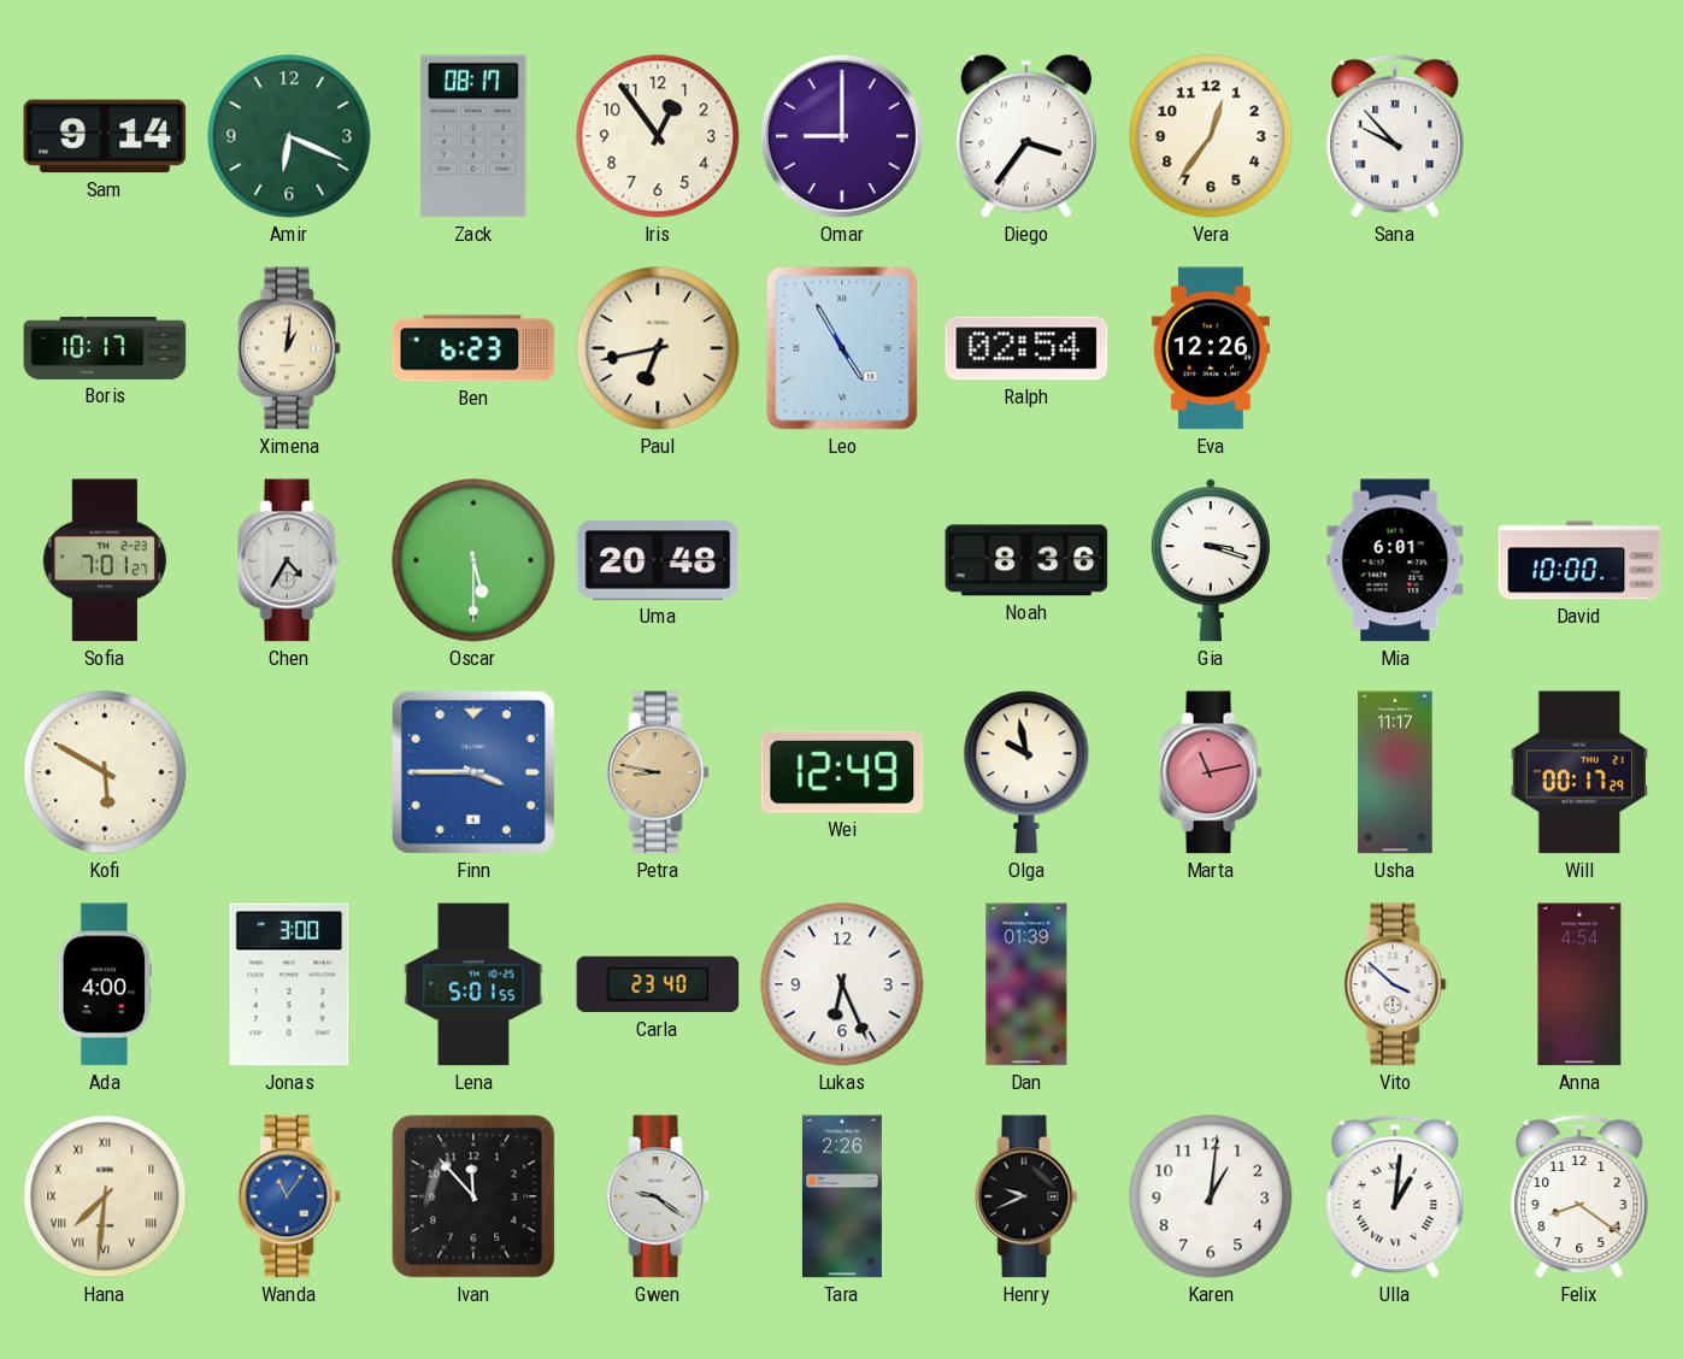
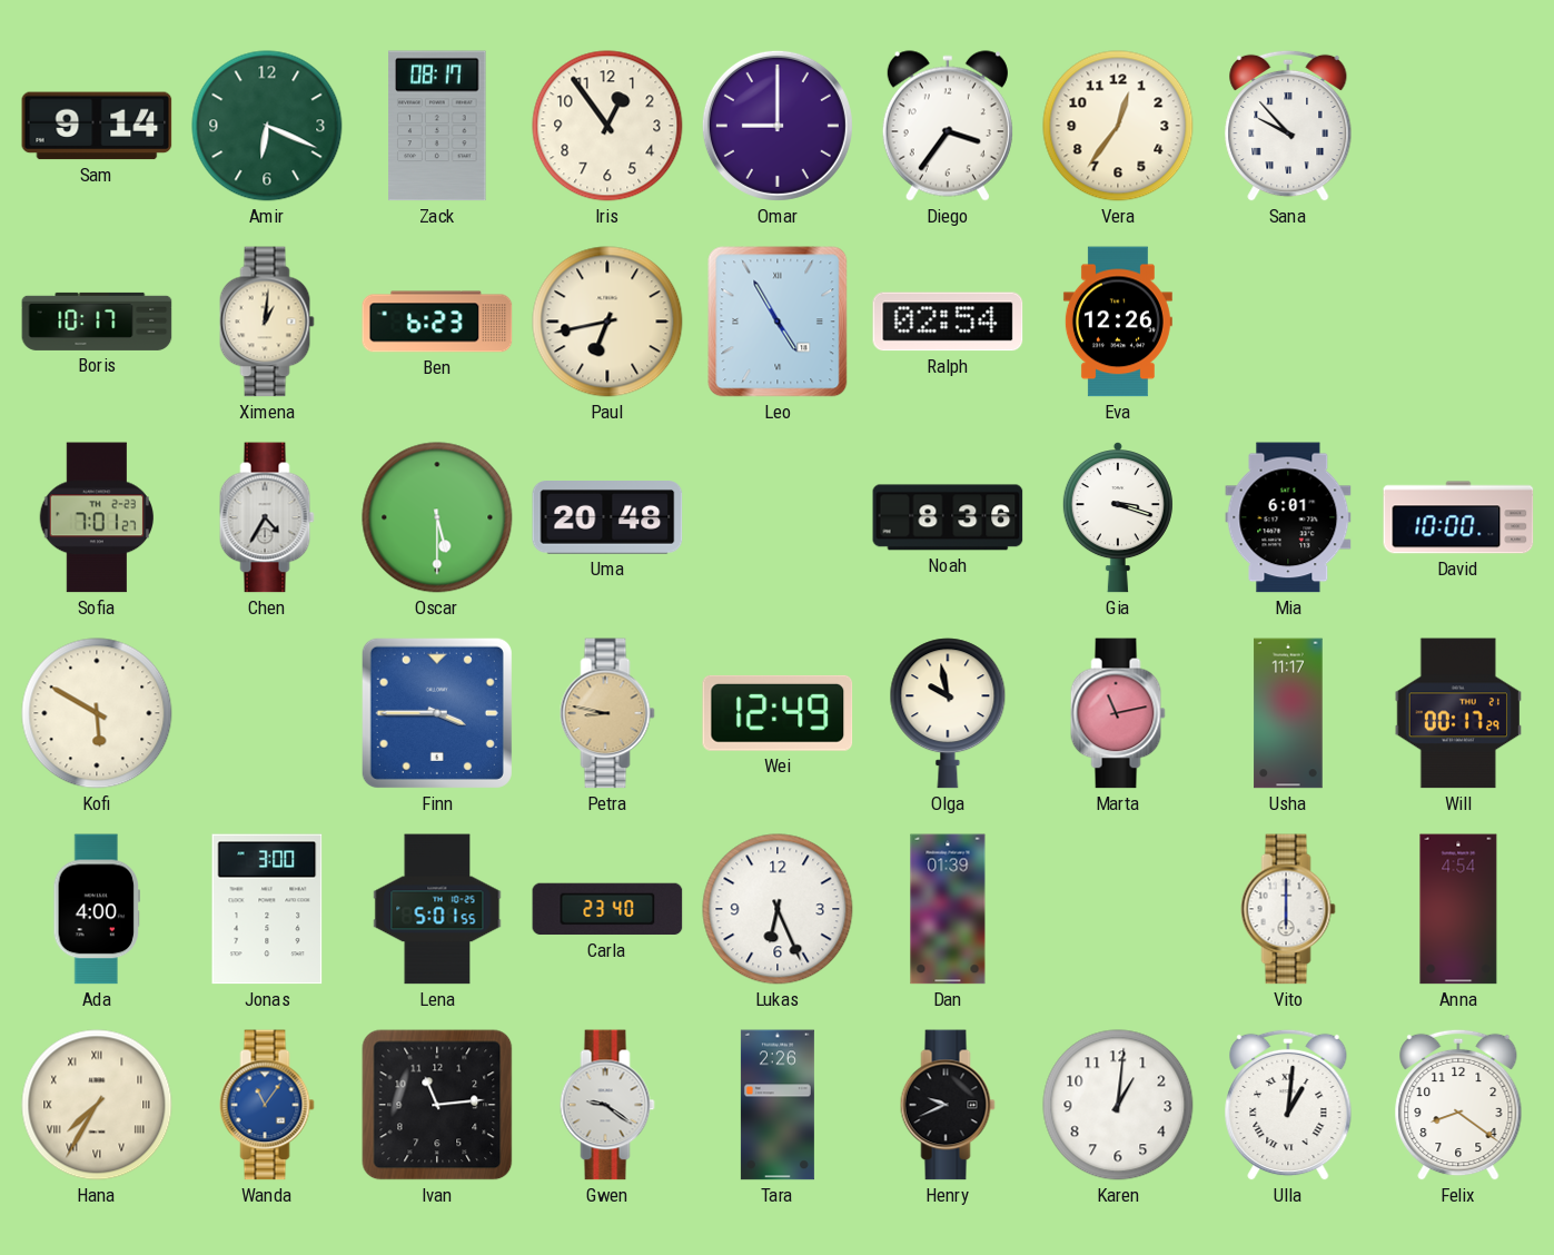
Vito: 3:52 -> 6:00
Hana: 7:31 -> 7:35
Ivan: 11:53 -> 11:14
